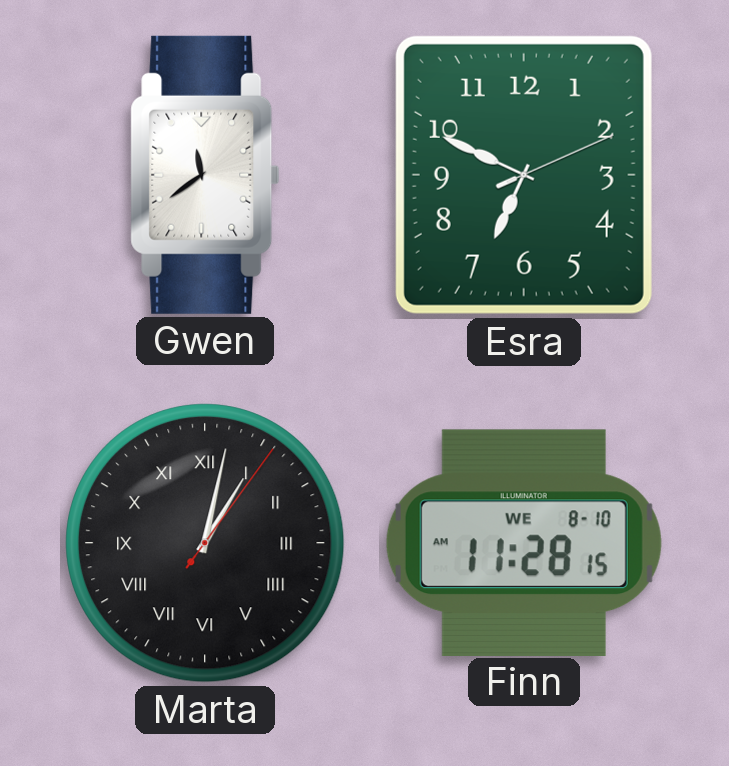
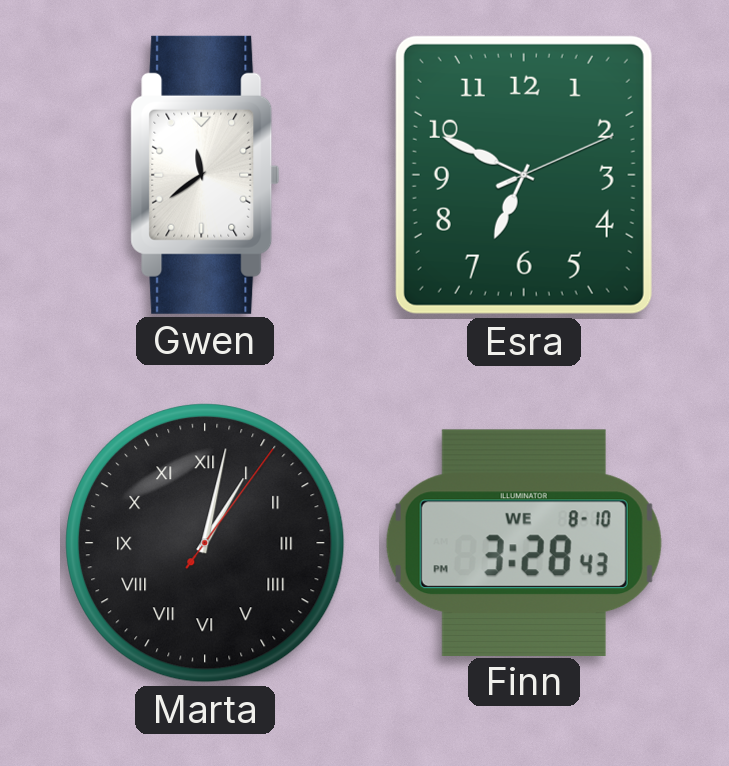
Finn: 11:28 -> 3:28
